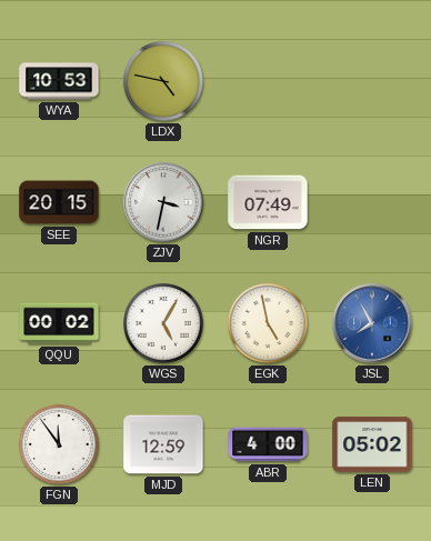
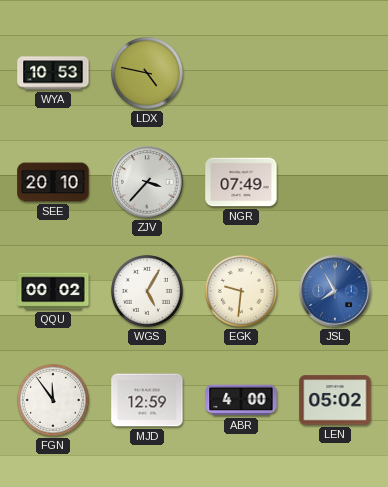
SEE: 20:15 -> 20:10
ZJV: 3:32 -> 3:37
EGK: 4:58 -> 9:31
